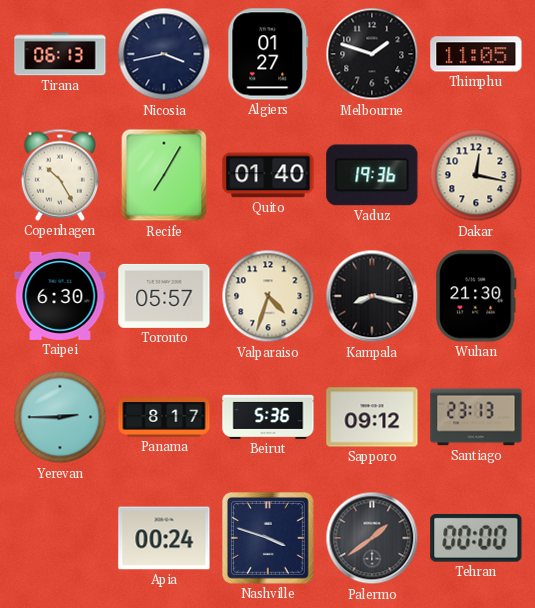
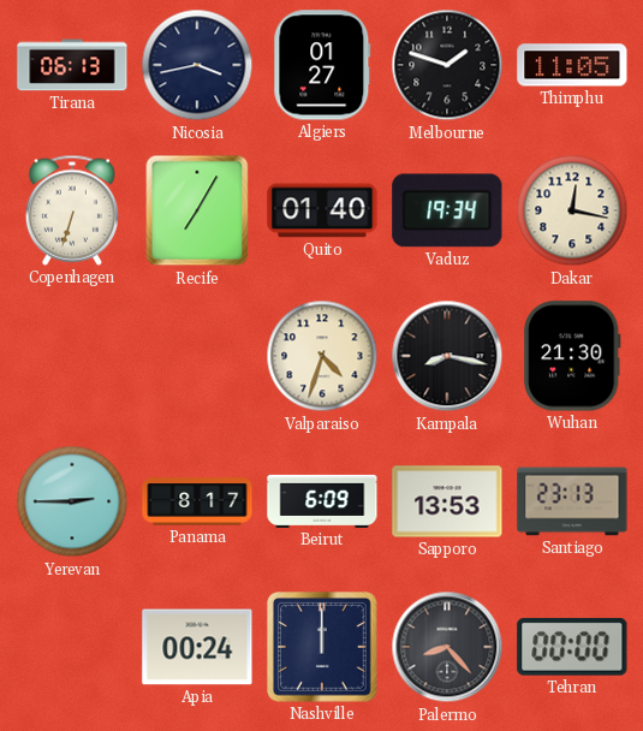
Copenhagen: 10:25 -> 6:33
Vaduz: 19:36 -> 19:34
Taipei: 6:30 -> none
Toronto: 05:57 -> none
Beirut: 5:36 -> 6:09
Sapporo: 09:12 -> 13:53
Nashville: 3:48 -> 12:00
Palermo: 1:39 -> 8:23
